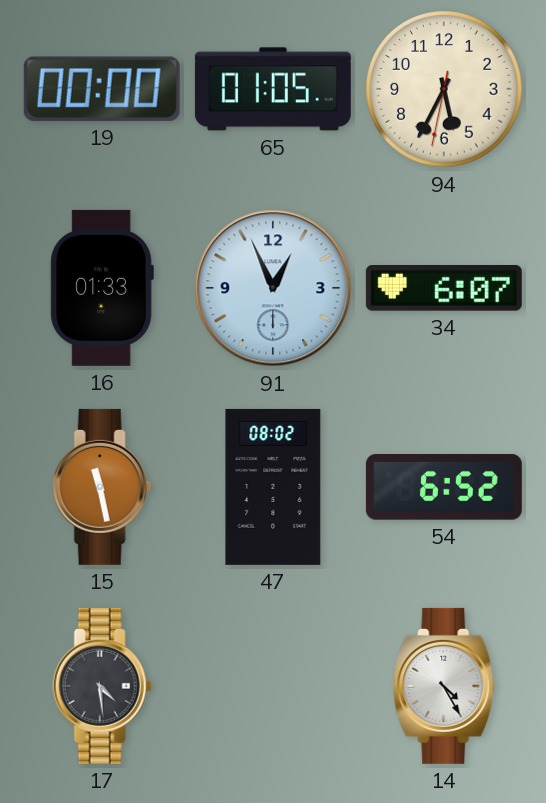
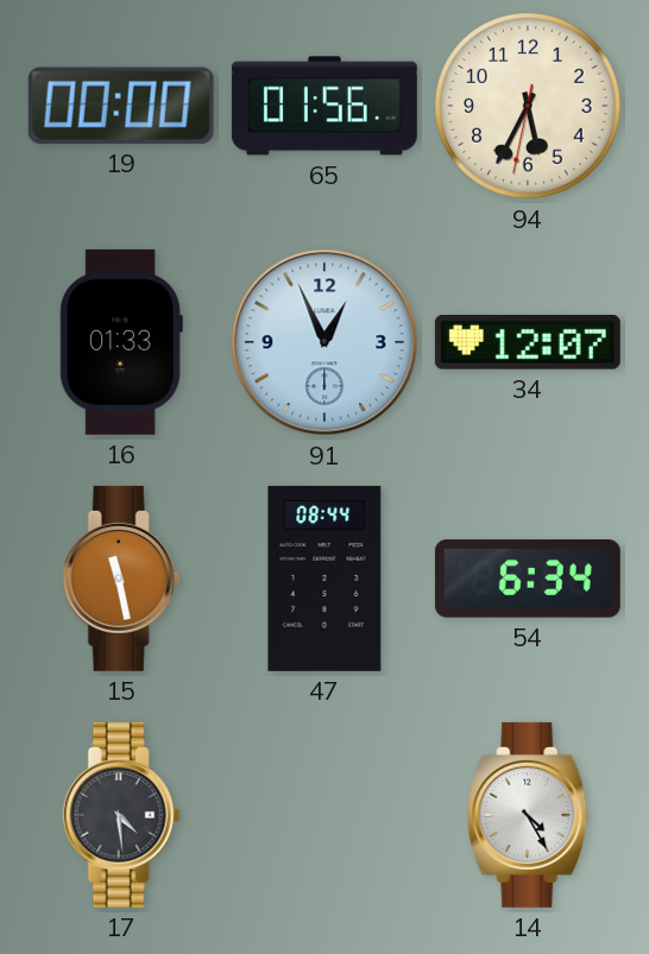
65: 01:05 -> 01:56
34: 6:07 -> 12:07
47: 08:02 -> 08:44
54: 6:52 -> 6:34
